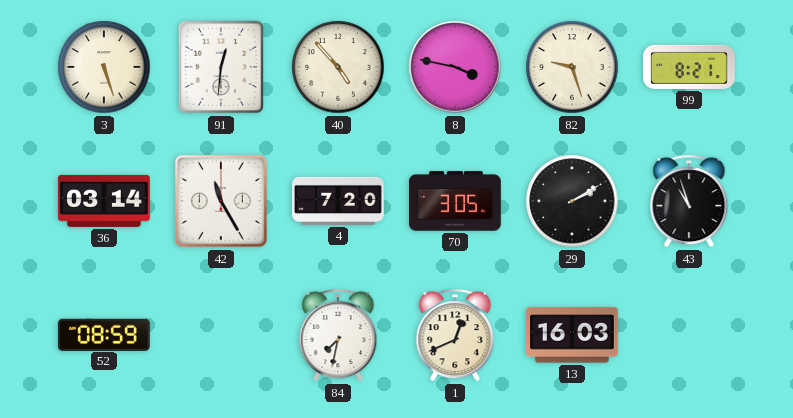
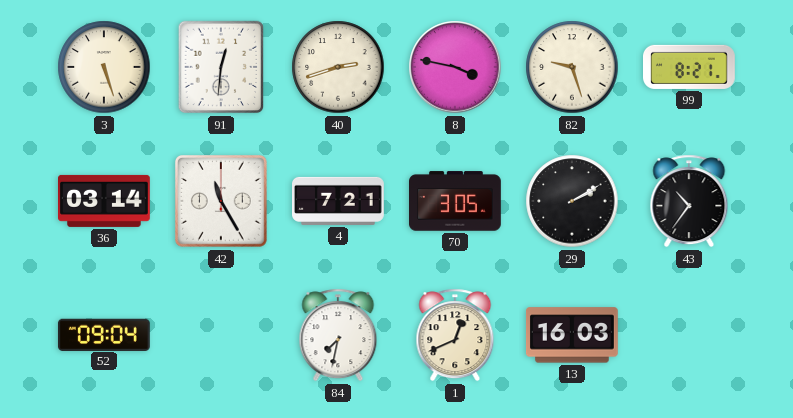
40: 4:53 -> 2:42
4: 7:20 -> 7:21
43: 10:57 -> 10:36
52: 08:59 -> 09:04
